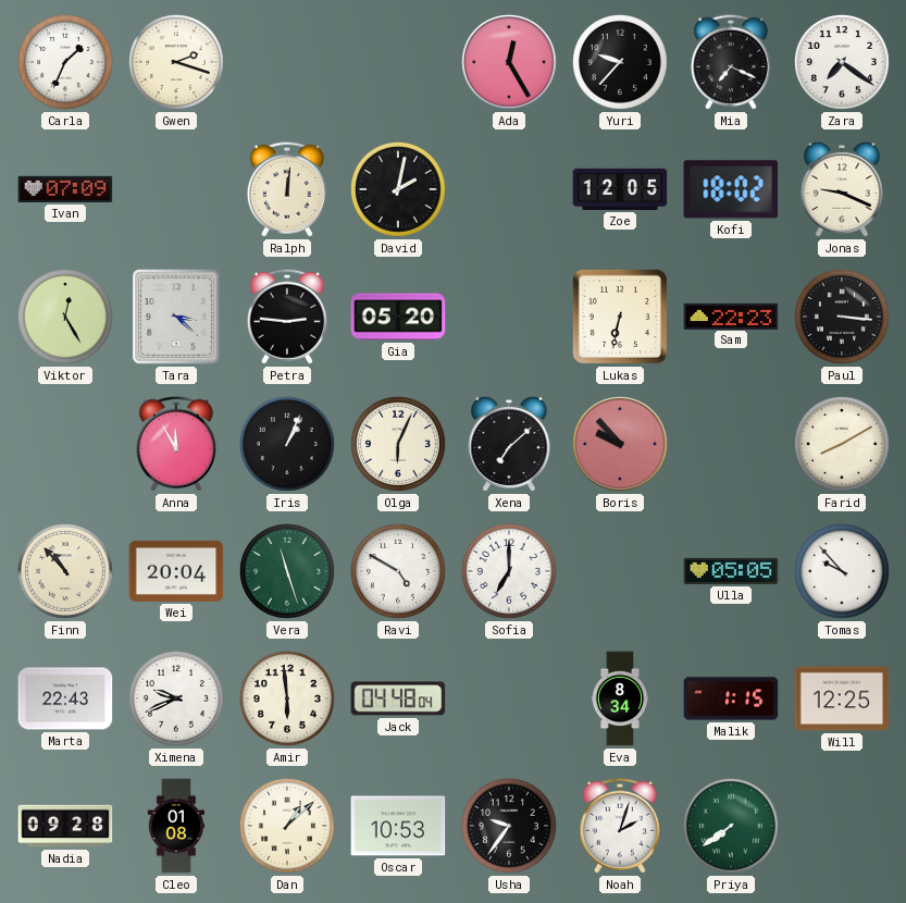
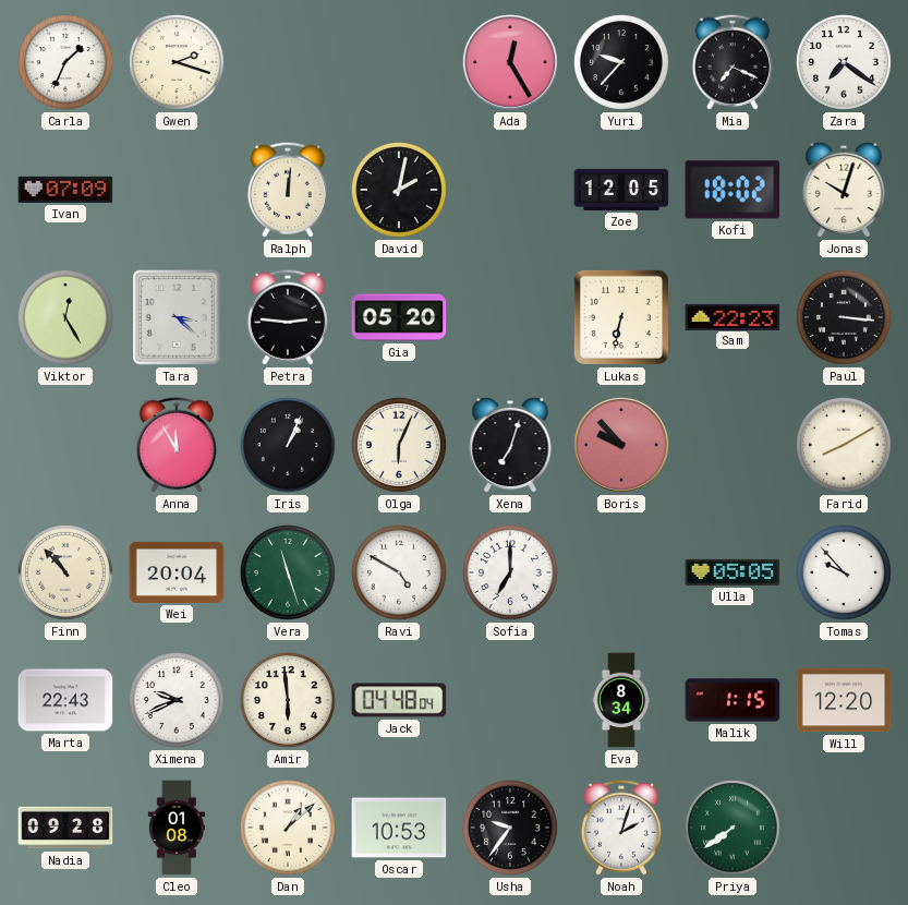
Jonas: 9:19 -> 10:03
Xena: 7:08 -> 7:03
Will: 12:25 -> 12:20
